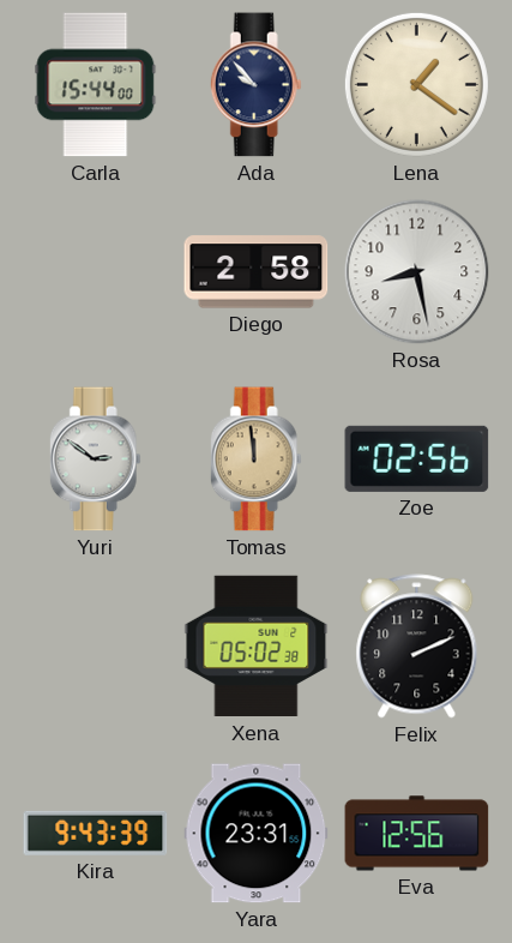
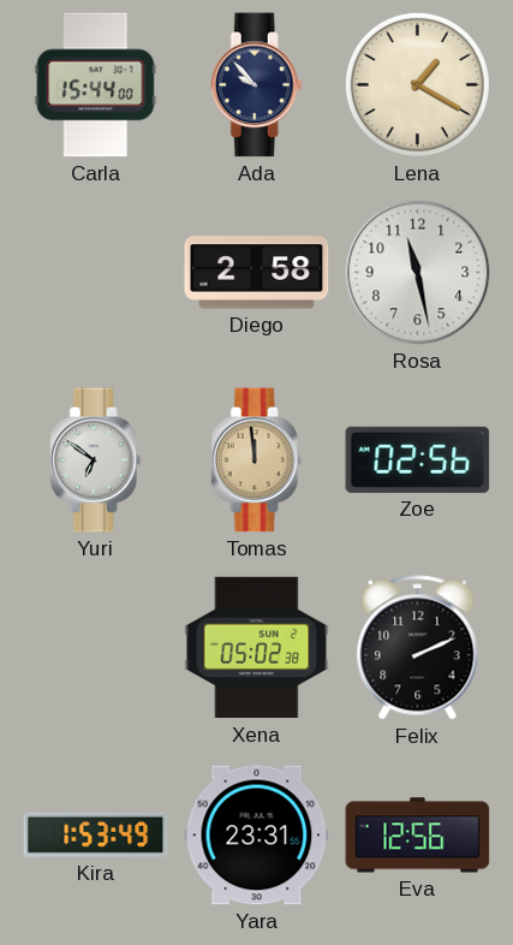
Lena: 1:21 -> 1:20
Rosa: 8:28 -> 11:28
Yuri: 2:51 -> 6:51
Kira: 9:43 -> 1:53
